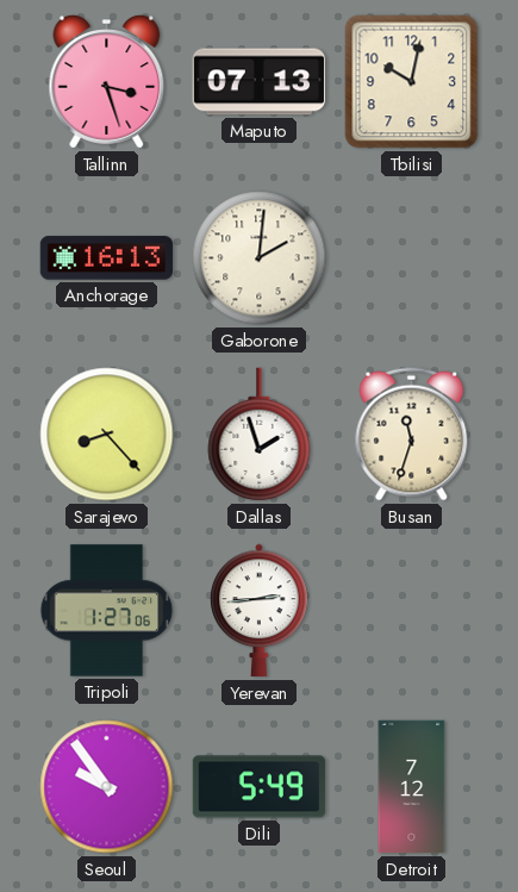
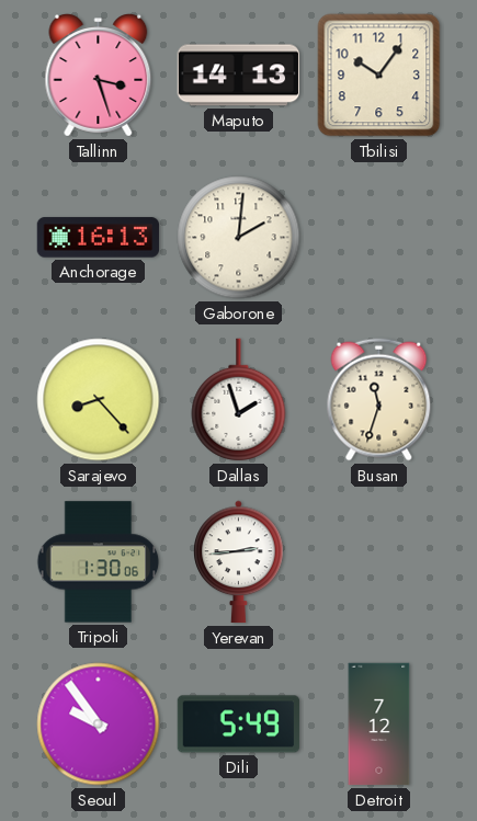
Maputo: 07:13 -> 14:13
Tbilisi: 10:02 -> 10:06
Tripoli: 1:27 -> 1:30
